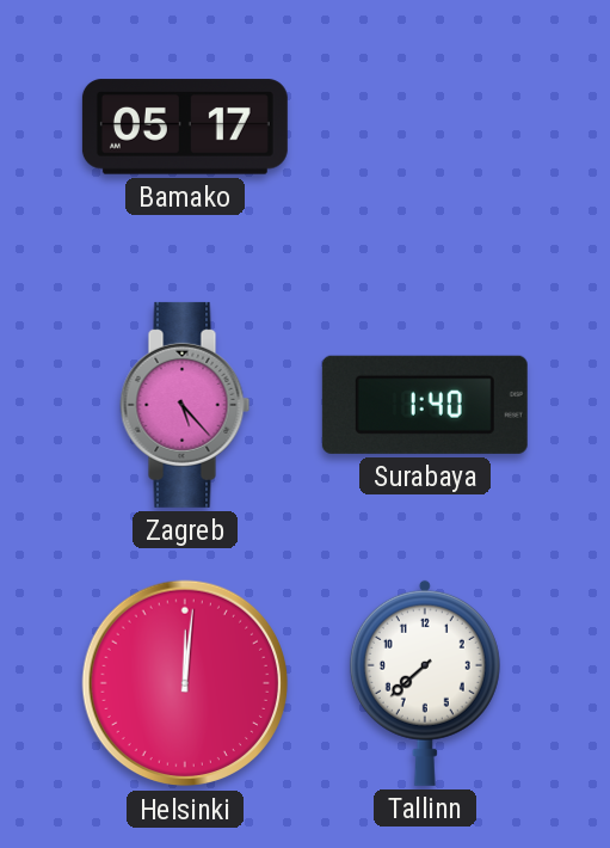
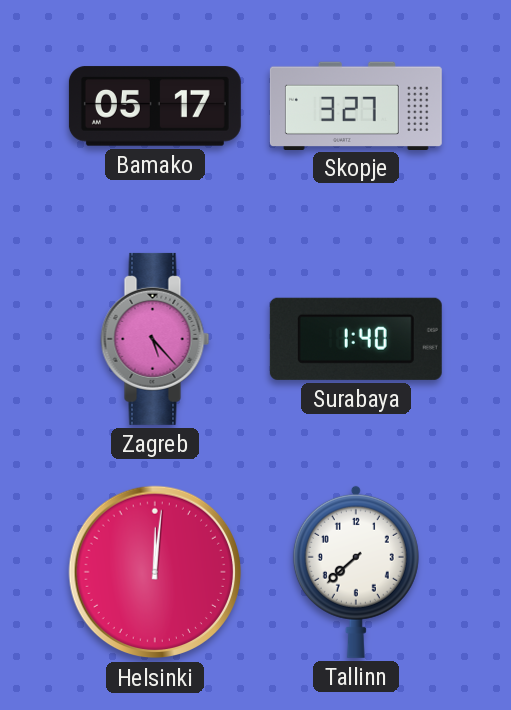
Skopje: none -> 3:27
